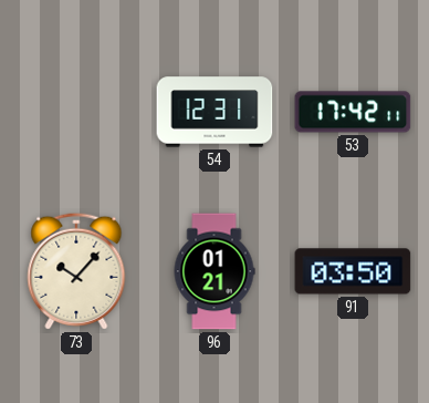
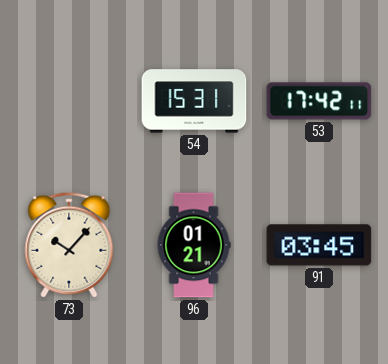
54: 12:31 -> 15:31
91: 03:50 -> 03:45
